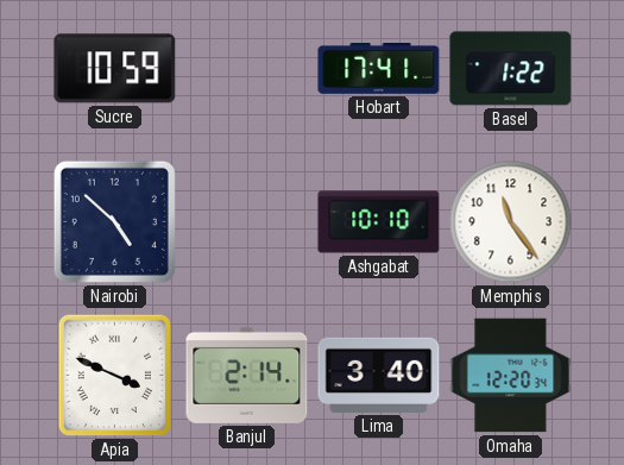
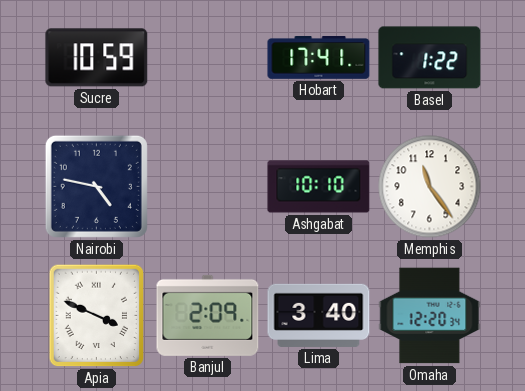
Nairobi: 4:52 -> 4:47
Banjul: 2:14 -> 2:09
